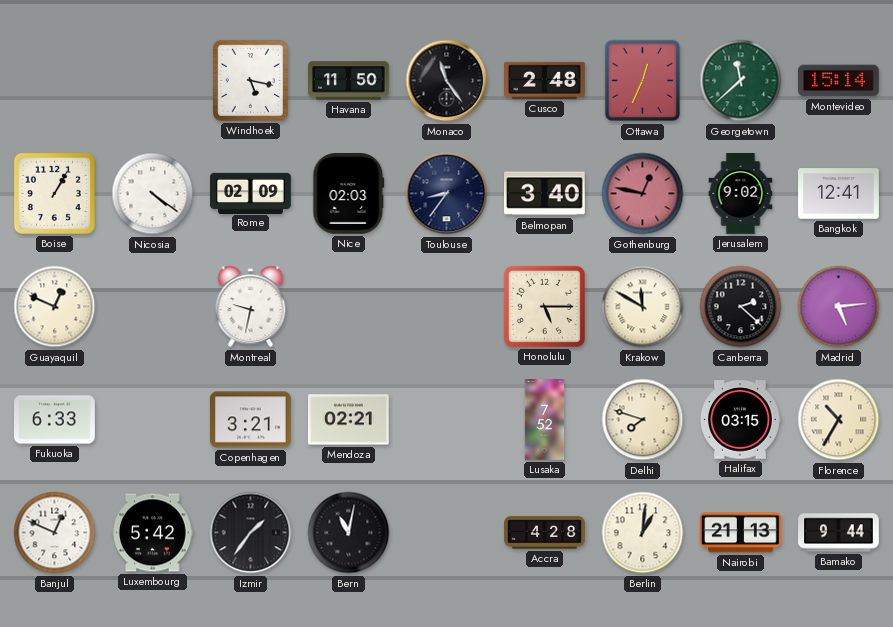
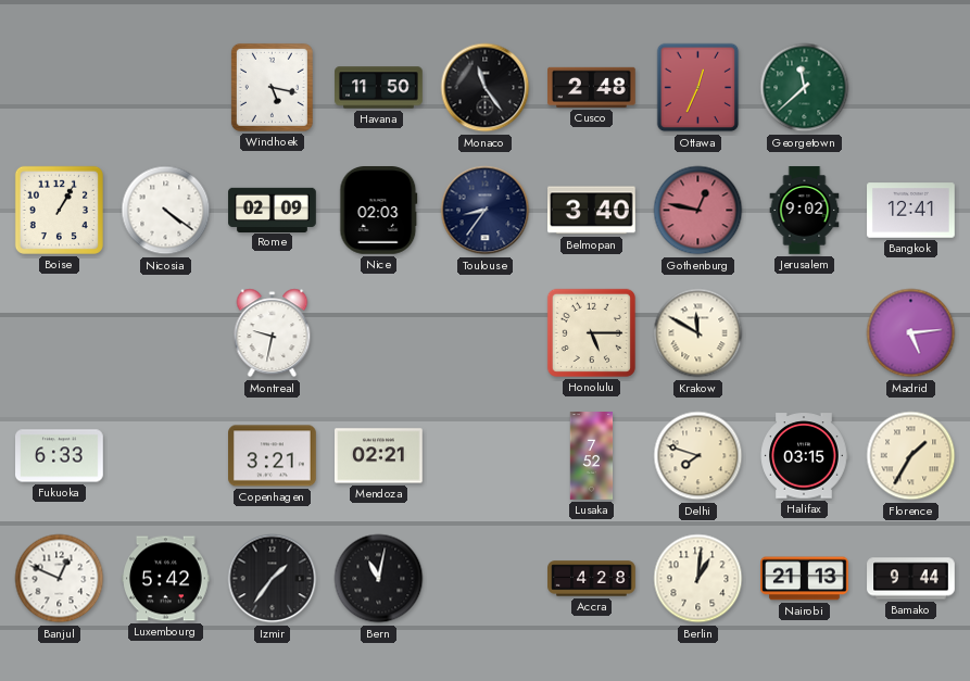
Montevideo: 15:14 -> none
Guayaquil: 12:49 -> none
Canberra: 2:22 -> none
Florence: 10:35 -> 1:35
